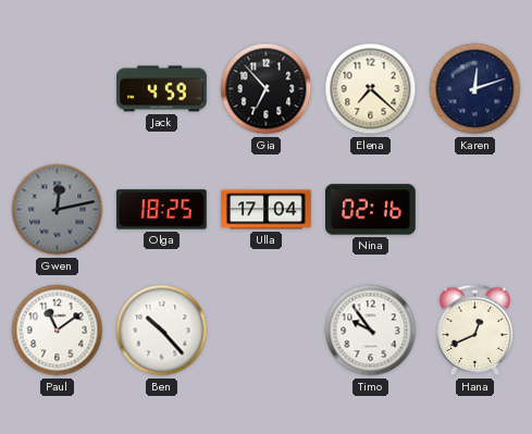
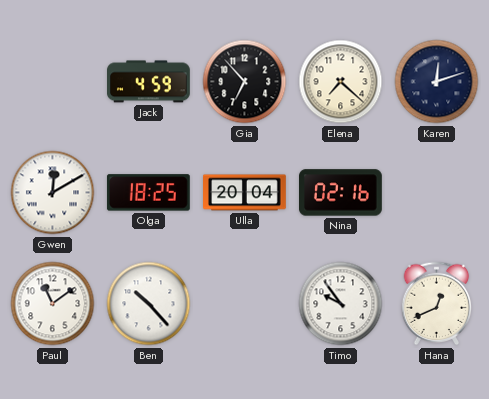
Gwen: 12:13 -> 12:10
Gwen dial: grey -> white
Ulla: 17:04 -> 20:04
